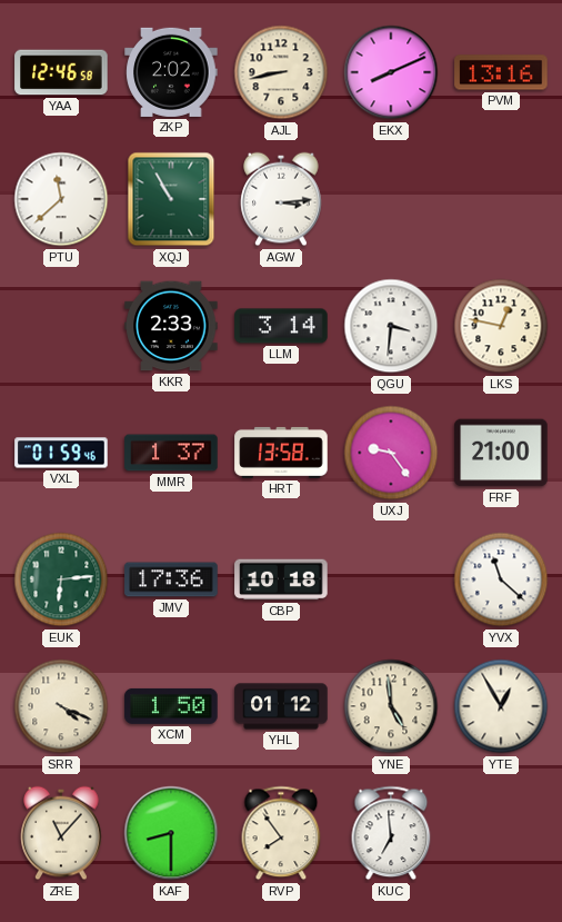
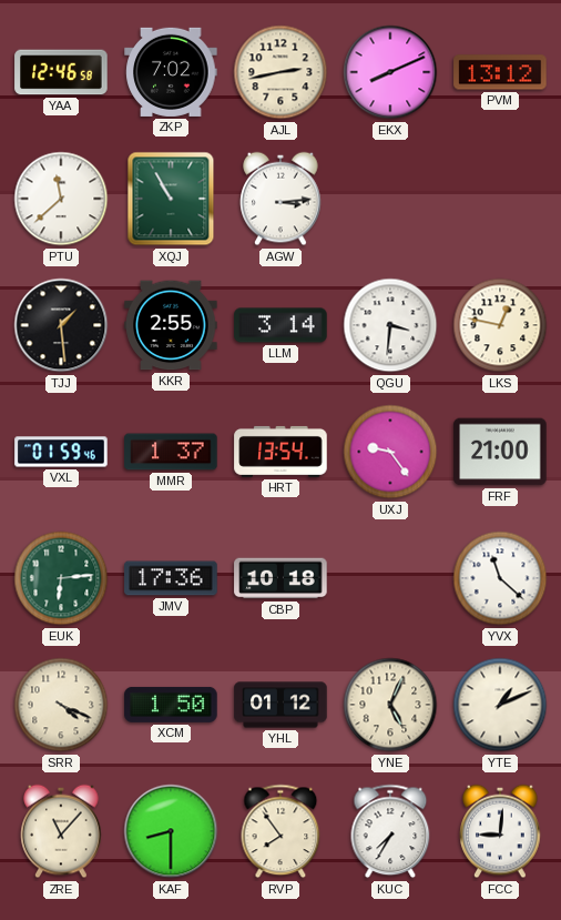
ZKP: 2:02 -> 7:02
AJL: 8:43 -> 2:43
PVM: 13:16 -> 13:12
TJJ: none -> 1:29
KKR: 2:33 -> 2:55
HRT: 13:58 -> 13:54
YNE: 4:59 -> 5:04
YTE: 12:55 -> 1:11
KUC: 6:59 -> 7:35
FCC: none -> 9:01
